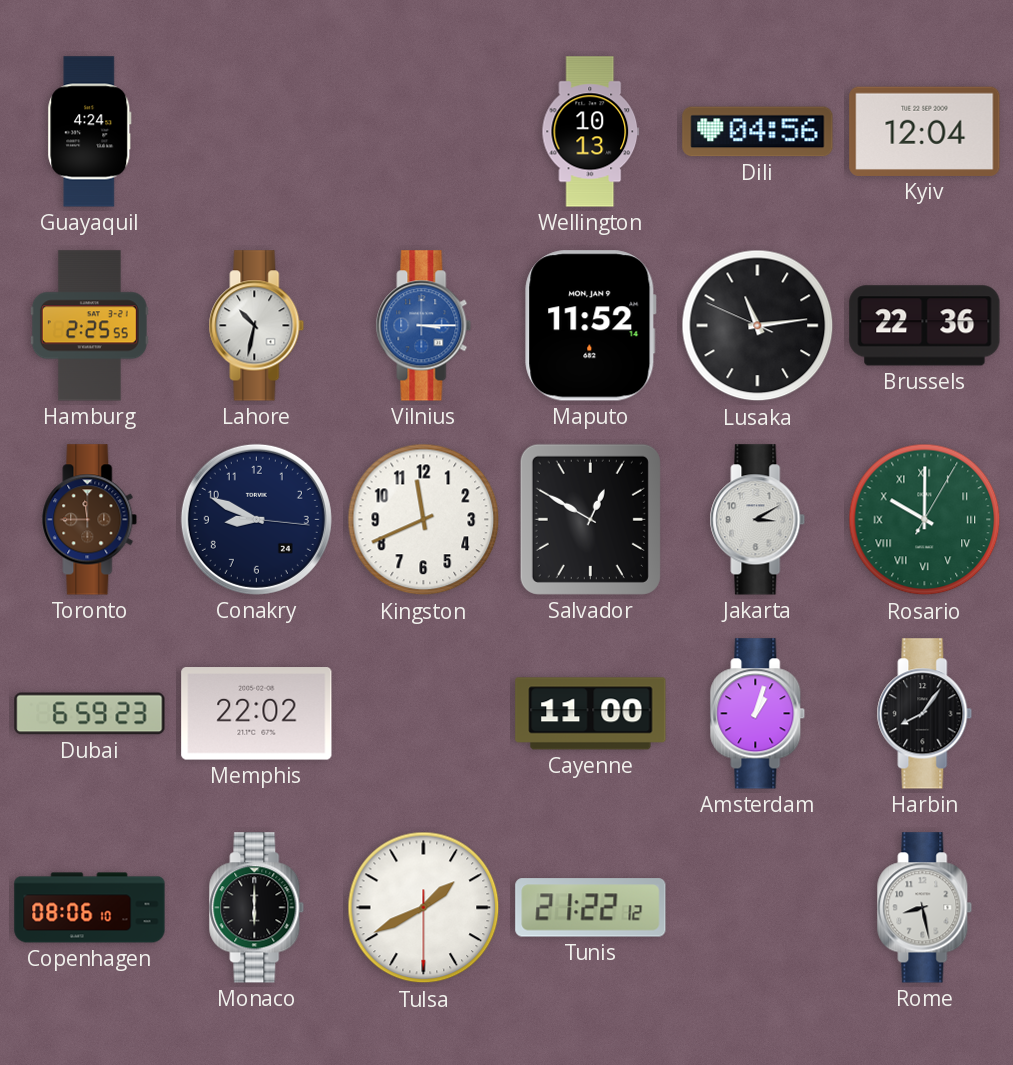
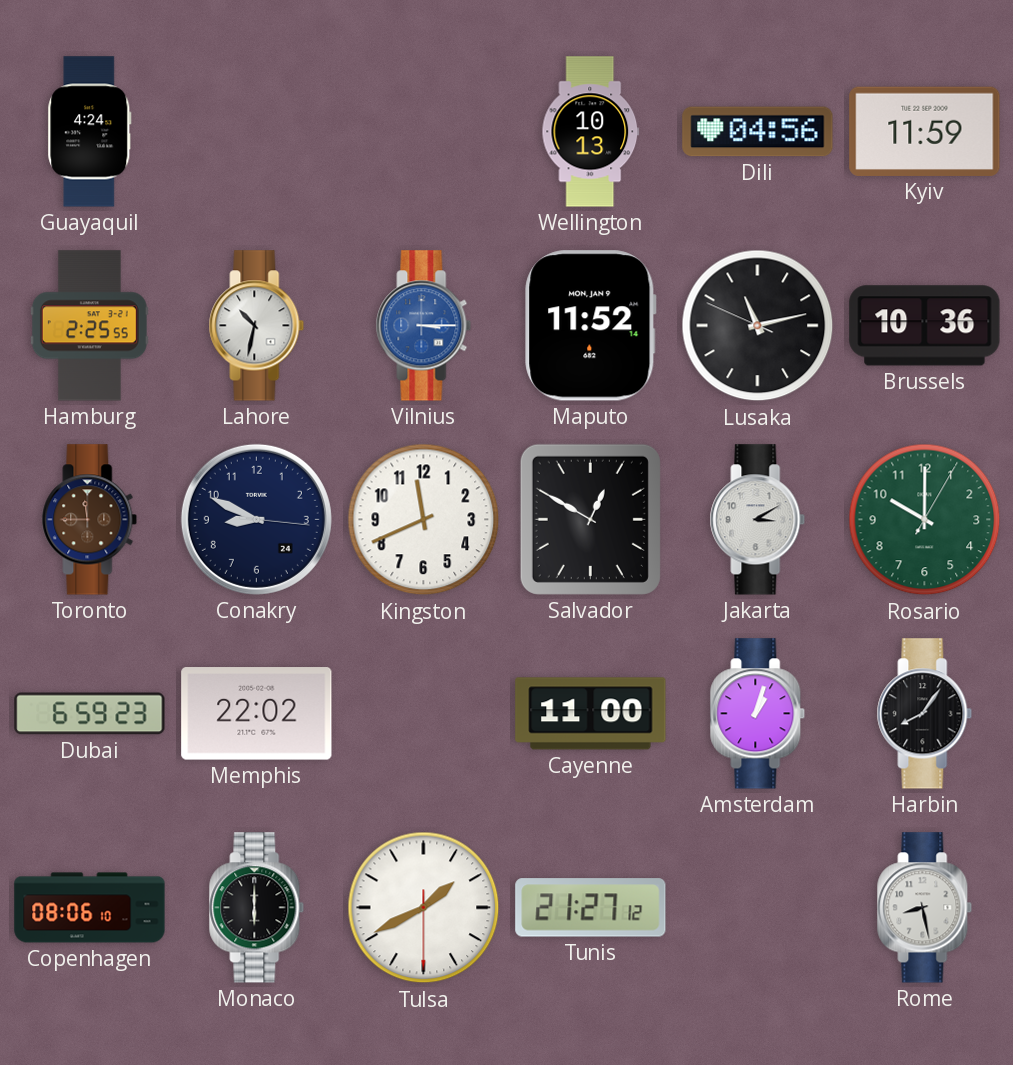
Kyiv: 12:04 -> 11:59
Lusaka: 11:13 -> 11:12
Brussels: 22:36 -> 10:36
Rosario numerals: Roman -> Arabic
Tunis: 21:22 -> 21:27
